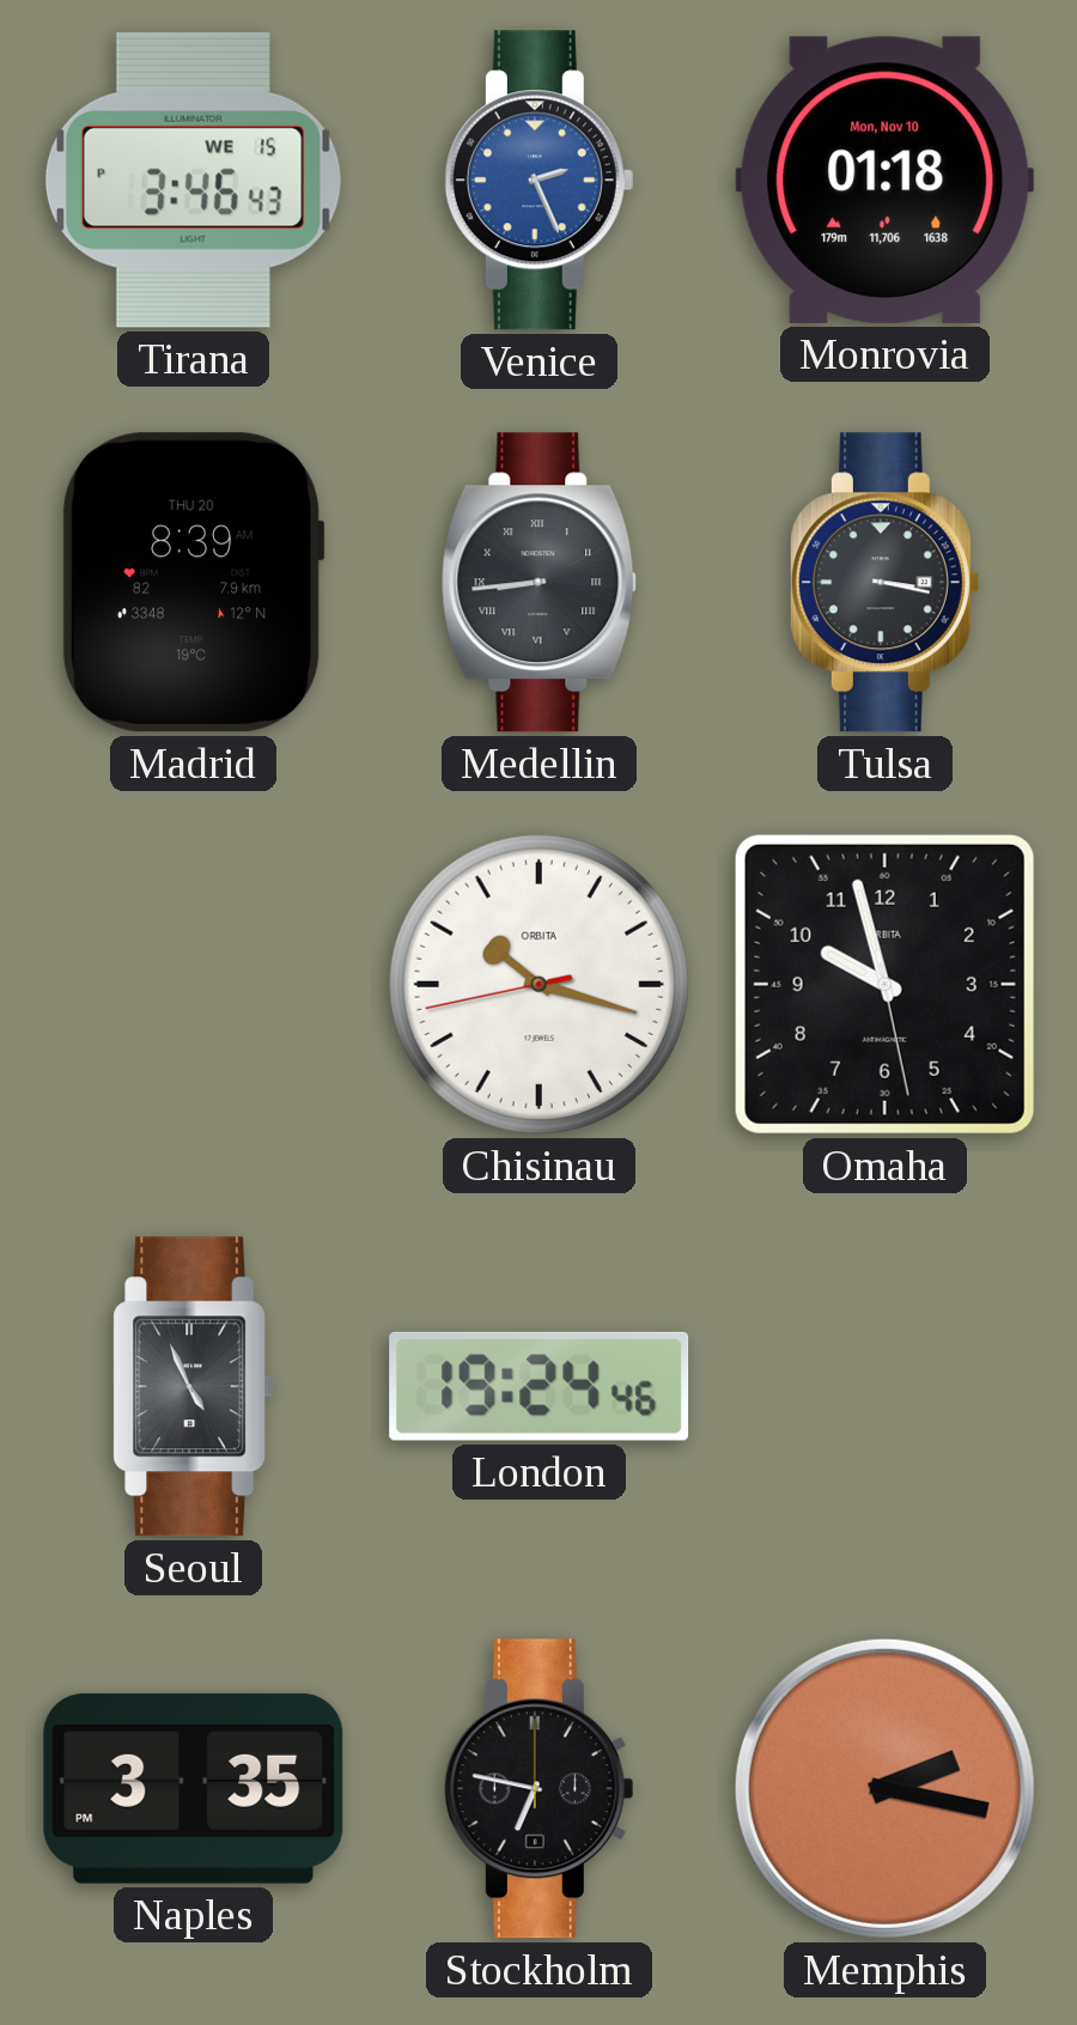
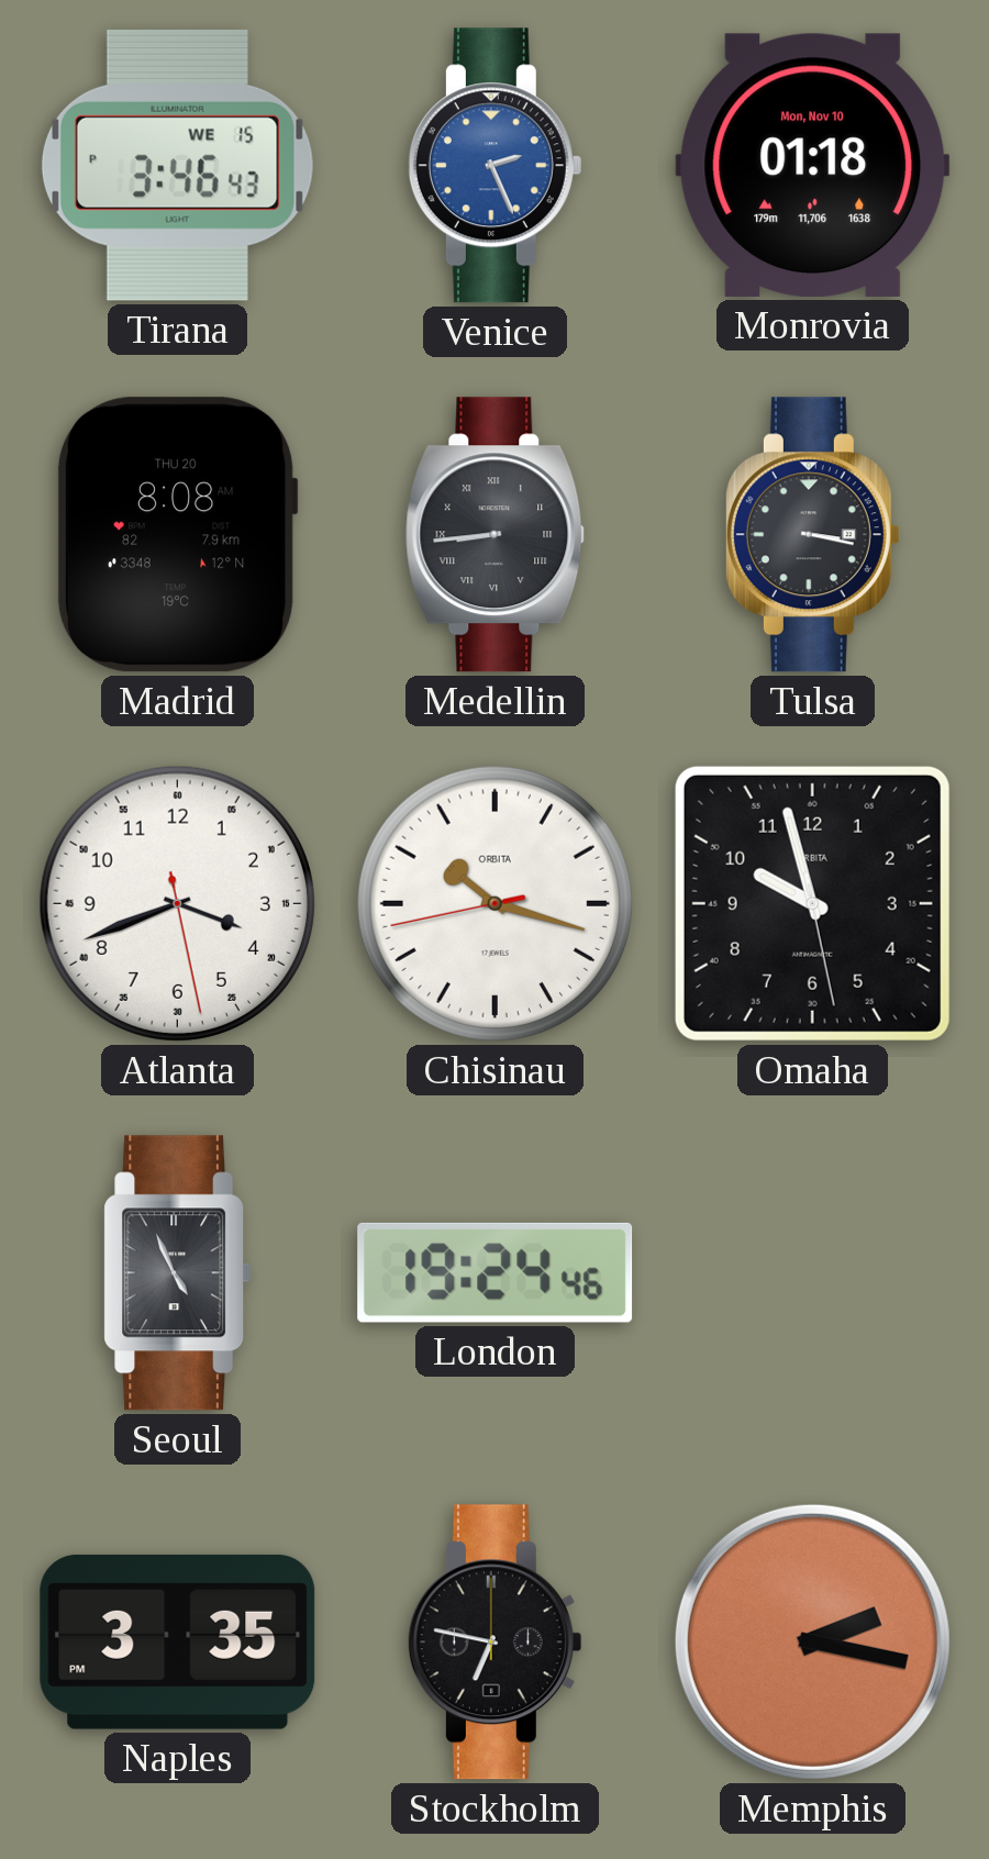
Madrid: 8:39 -> 8:08
Atlanta: none -> 3:41
